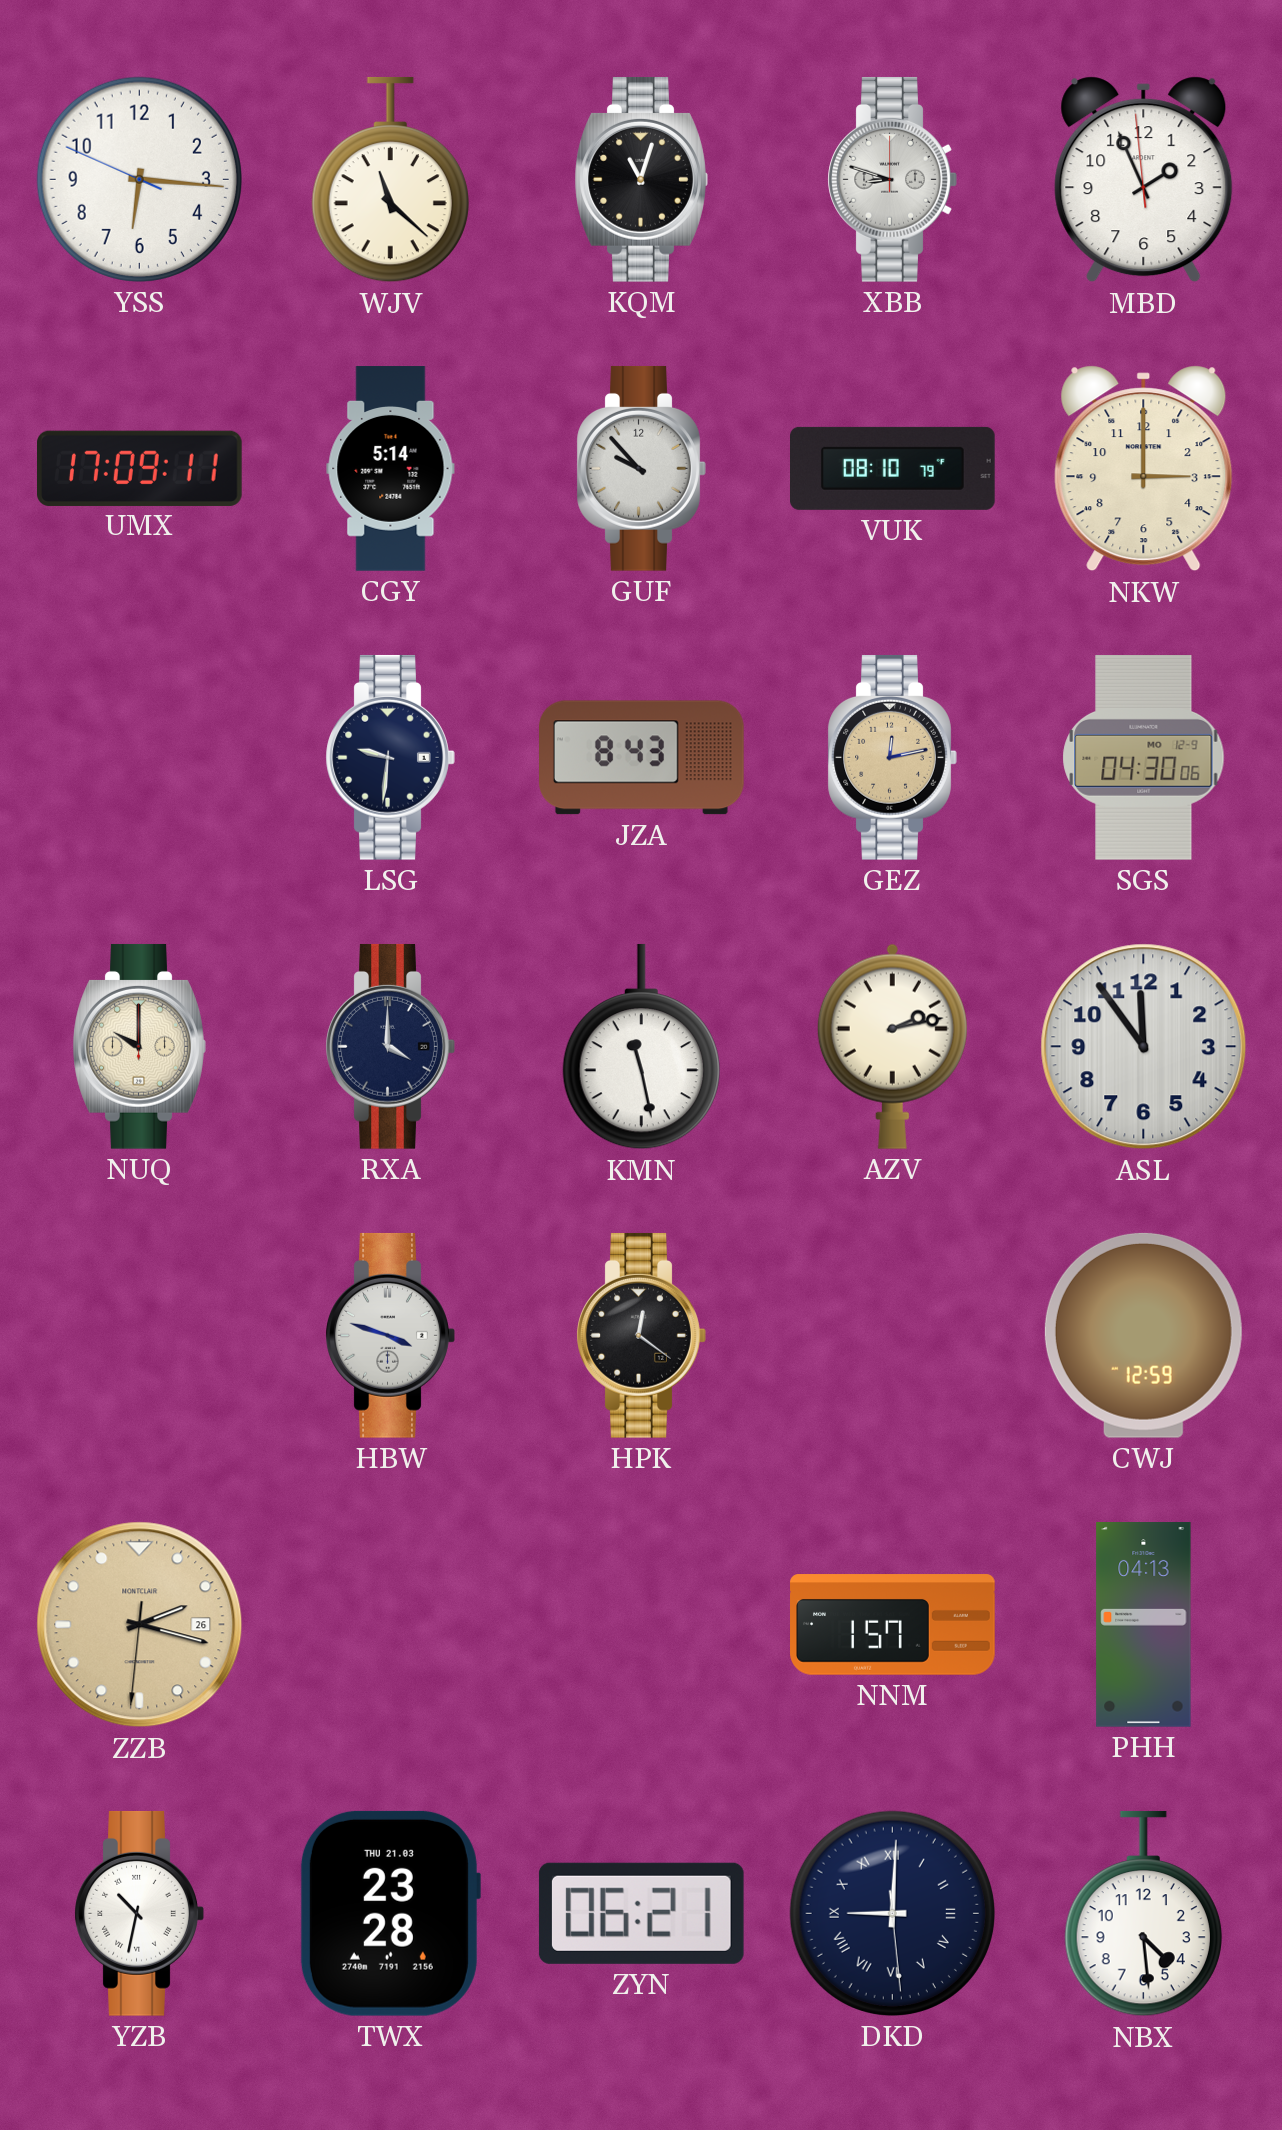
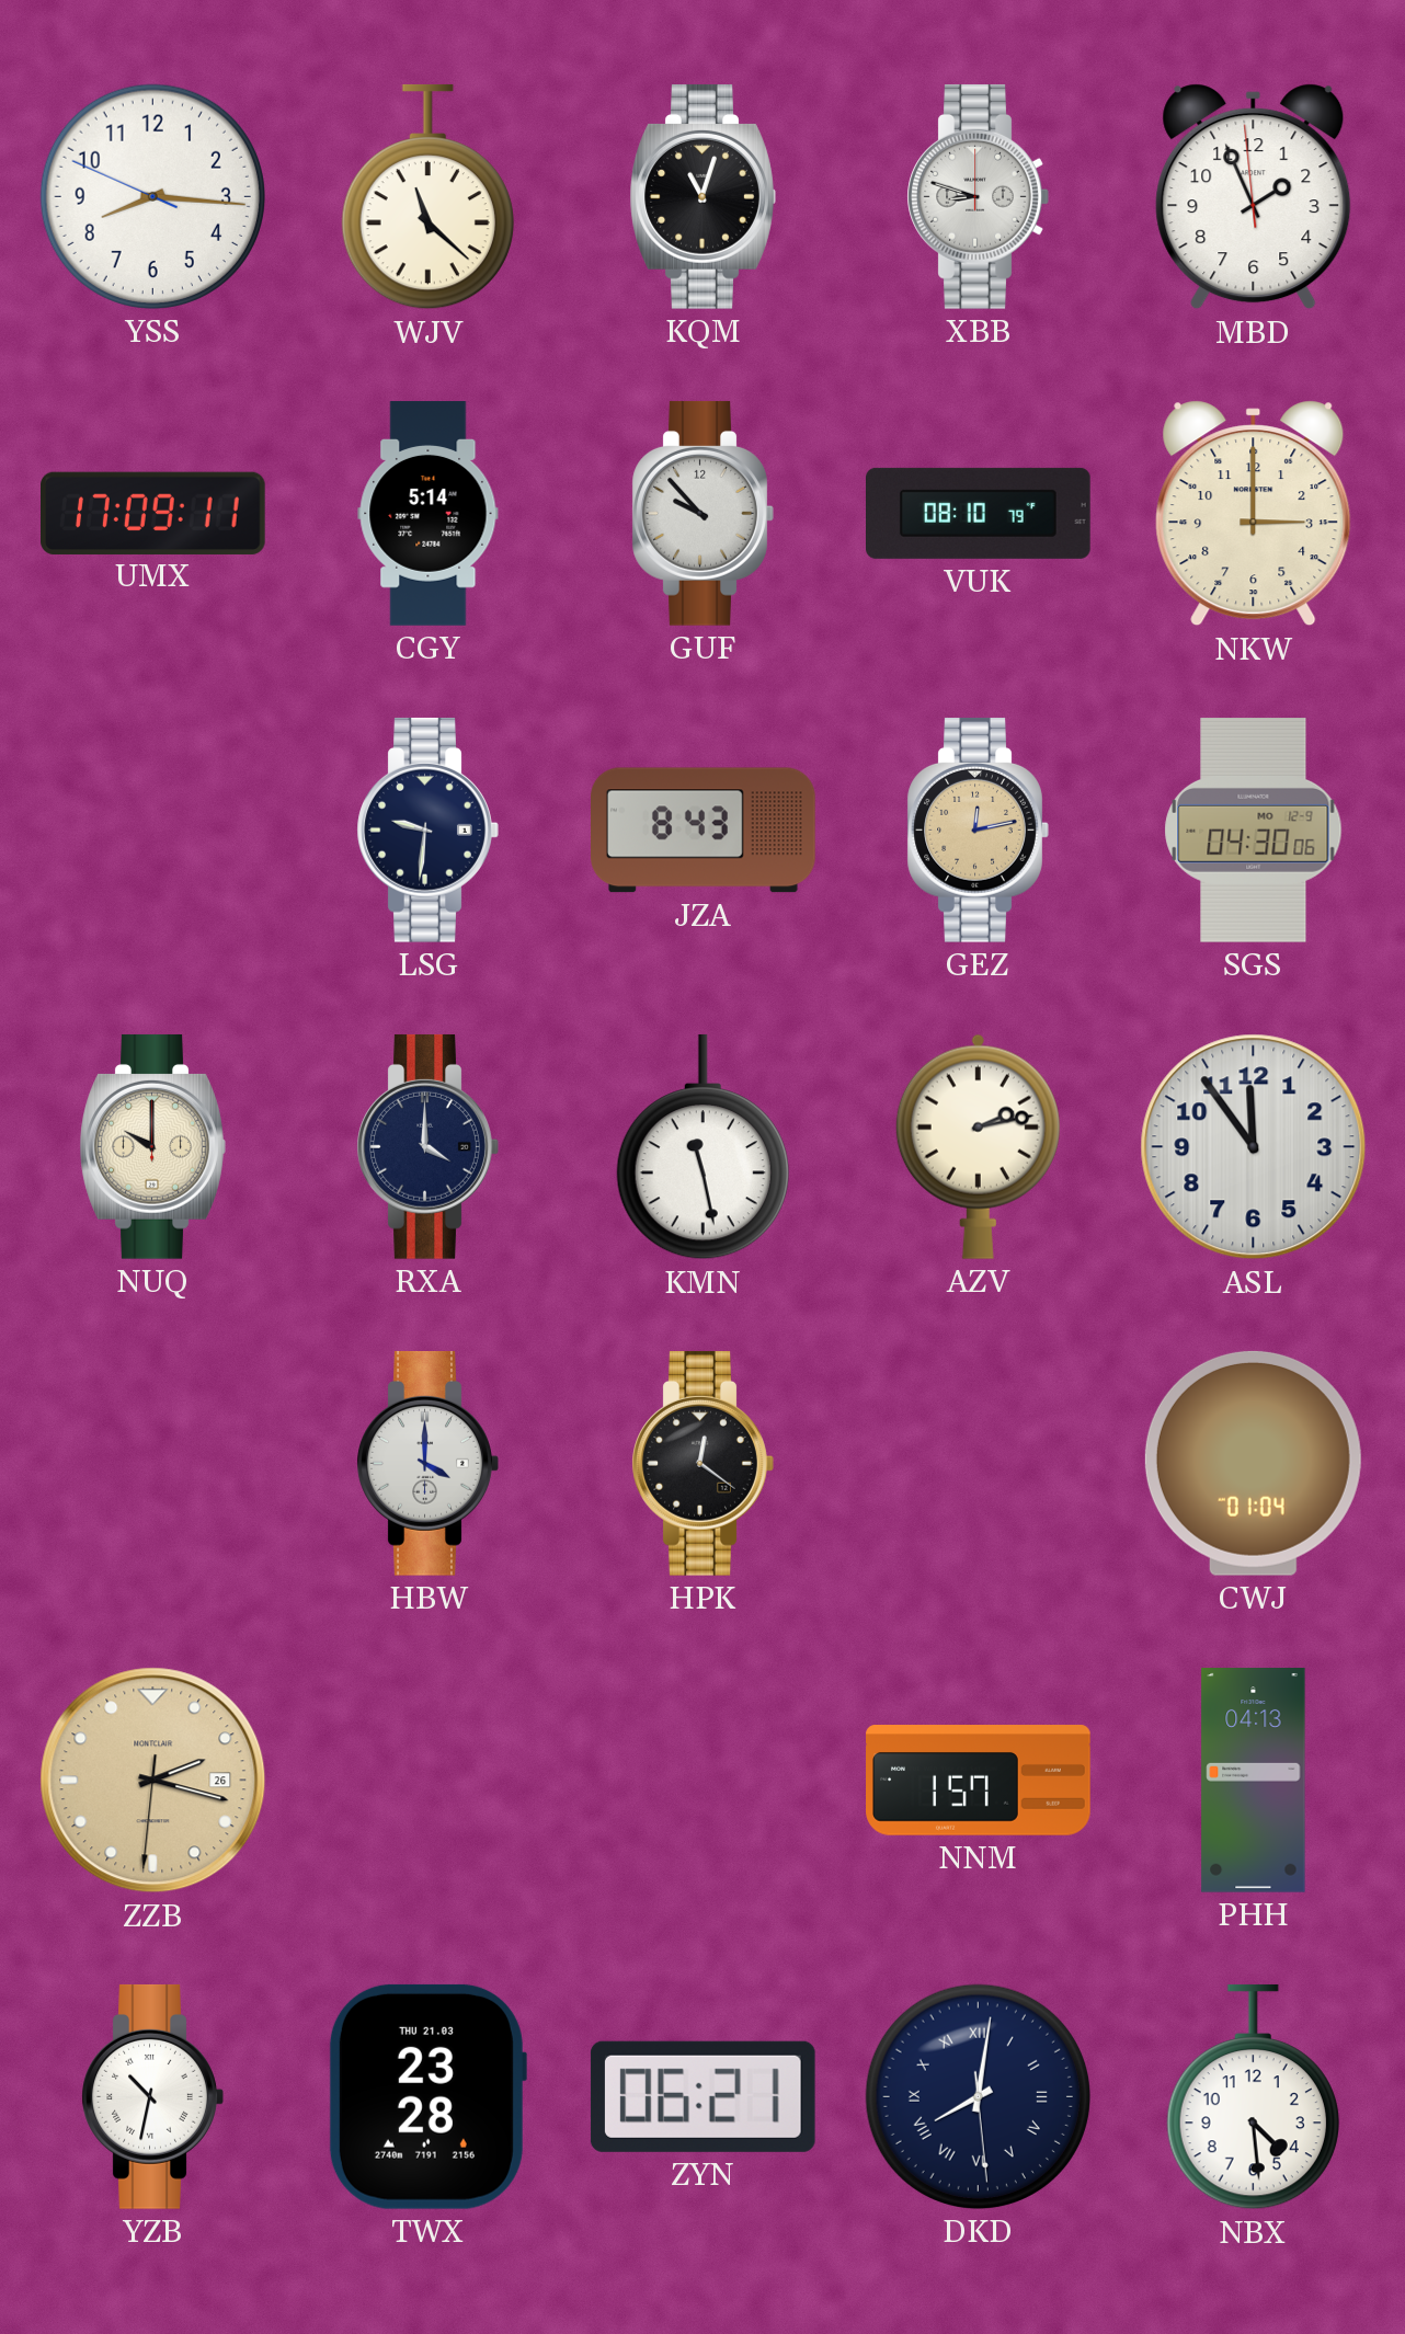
YSS: 6:15 -> 8:15
HBW: 3:48 -> 4:00
CWJ: 12:59 -> 01:04
DKD: 9:00 -> 8:01
